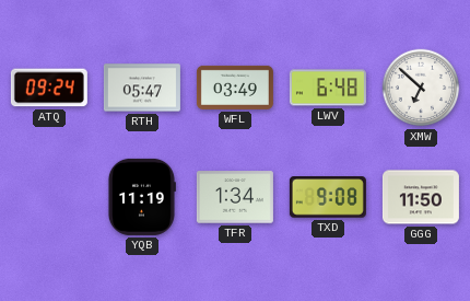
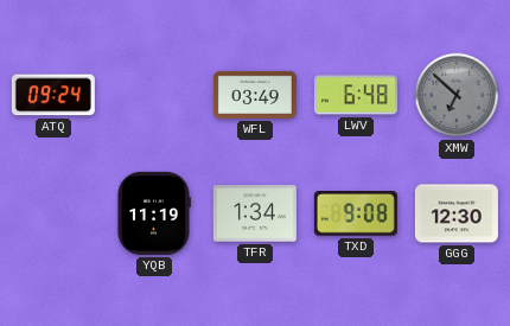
RTH: 05:47 -> none
XMW dial: white -> grey
GGG: 11:50 -> 12:30
